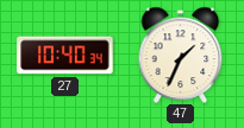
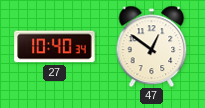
47: 1:34 -> 12:51
